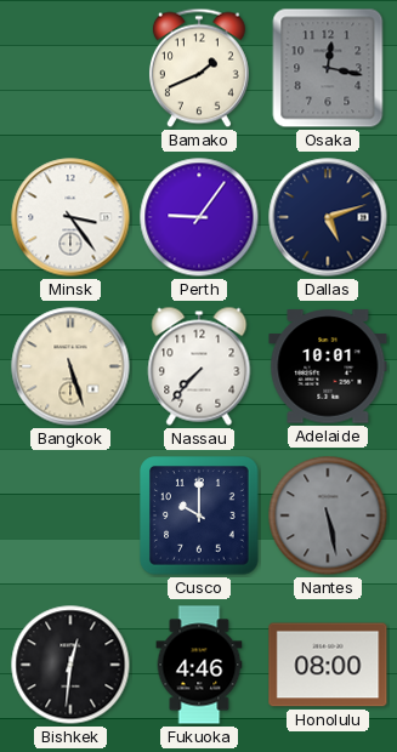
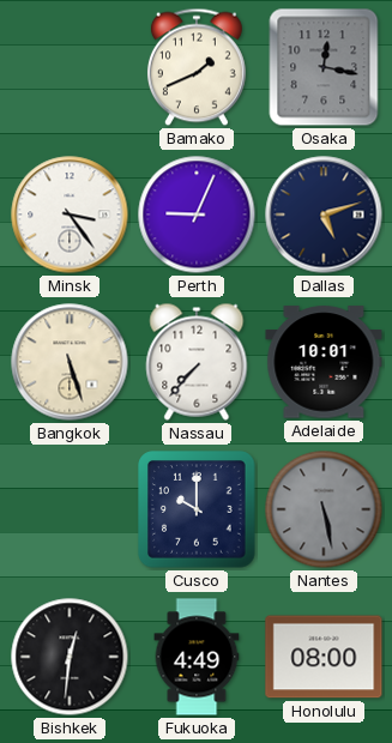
Perth: 9:06 -> 9:04
Fukuoka: 4:46 -> 4:49
